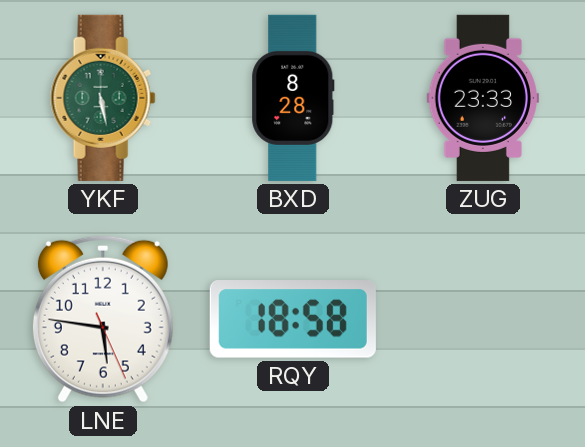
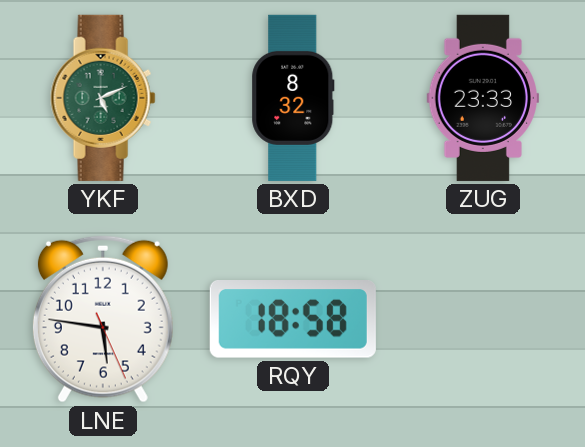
YKF: 5:28 -> 5:11
BXD: 8:28 -> 8:32
